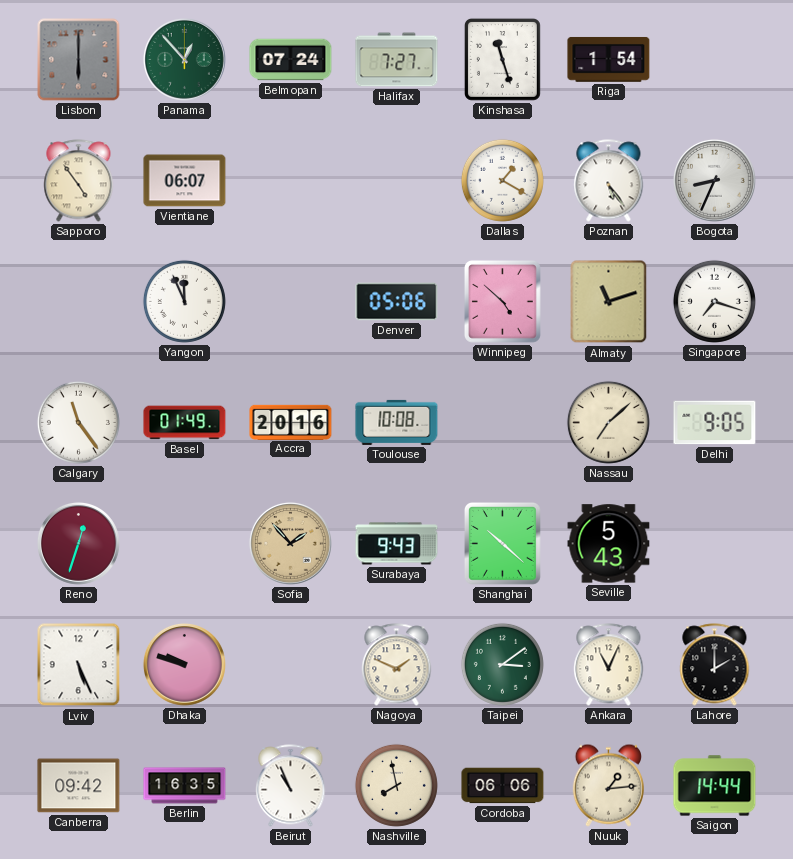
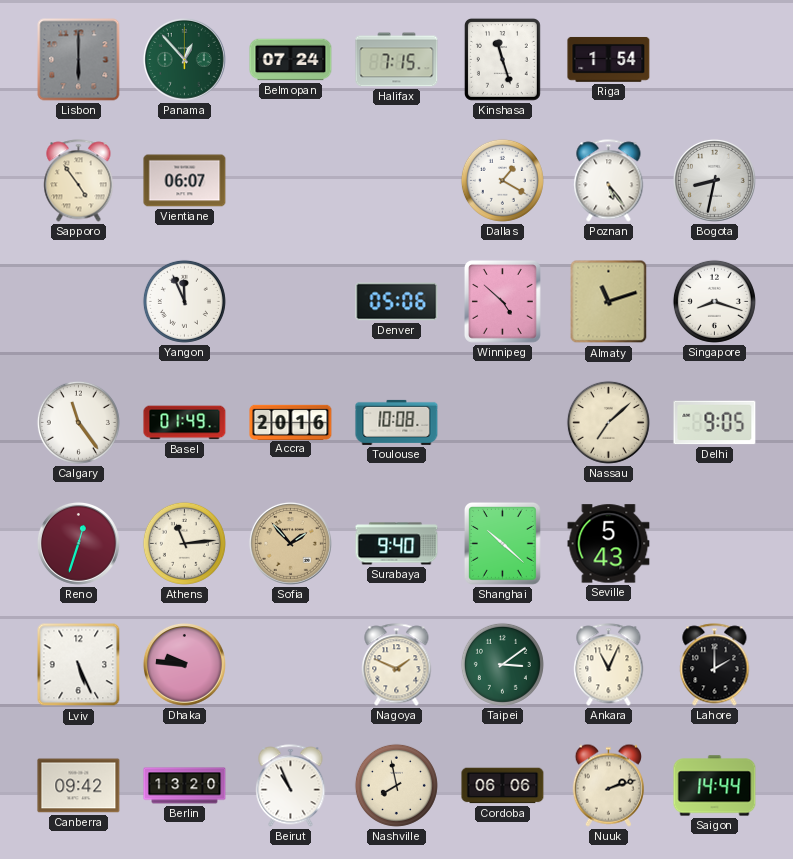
Halifax: 7:27 -> 7:15
Bogota: 8:34 -> 8:32
Singapore: 7:18 -> 8:18
Athens: none -> 11:14
Surabaya: 9:43 -> 9:40
Dhaka: 9:48 -> 9:46
Berlin: 16:35 -> 13:20
Nuuk: 1:14 -> 2:12
